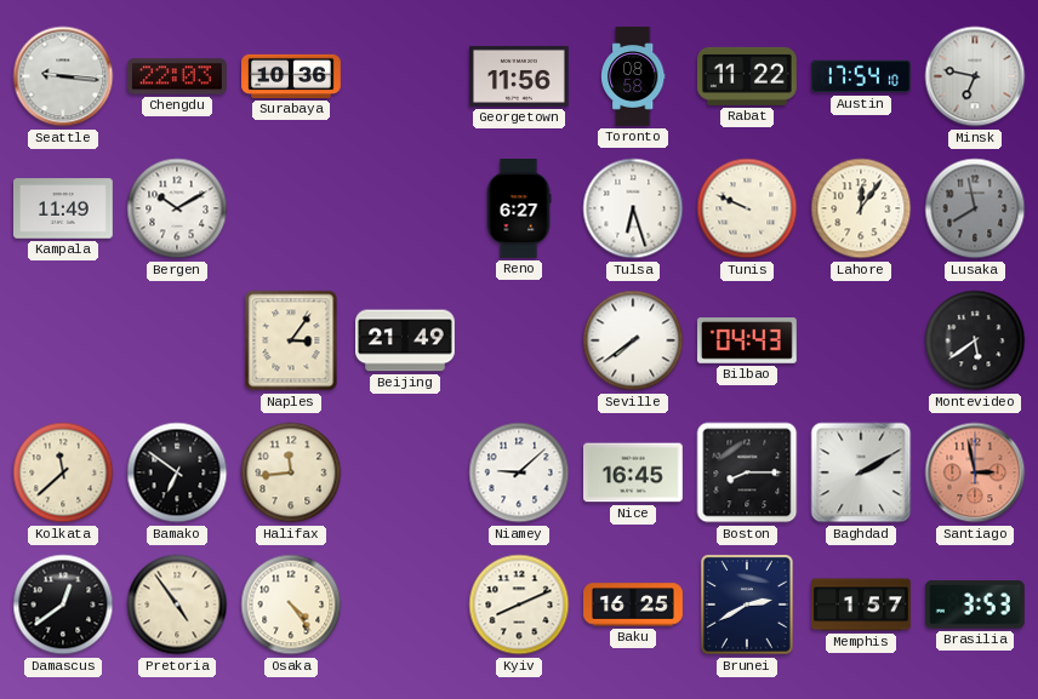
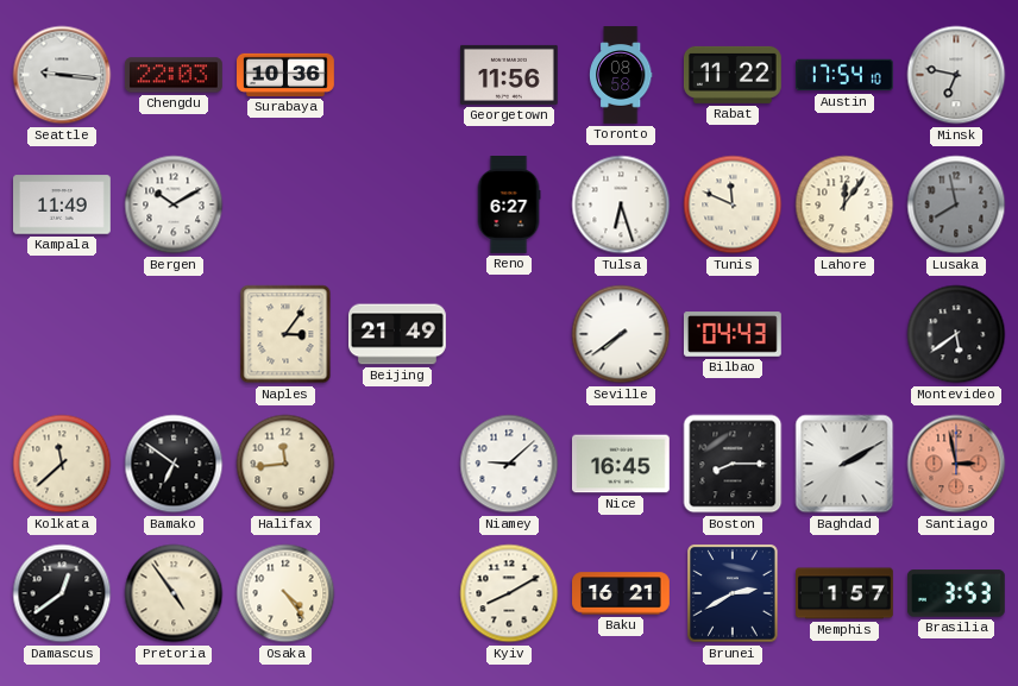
Tunis: 9:49 -> 11:49
Kyiv: 8:11 -> 8:10
Baku: 16:25 -> 16:21
